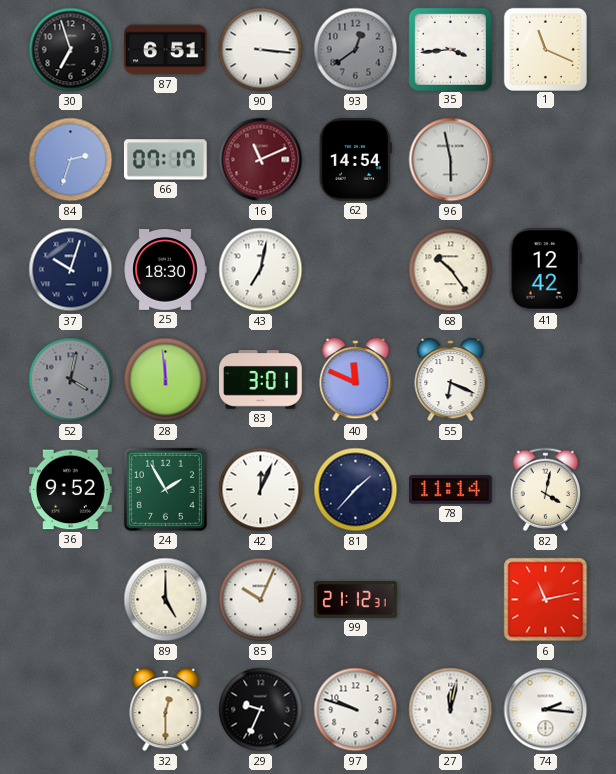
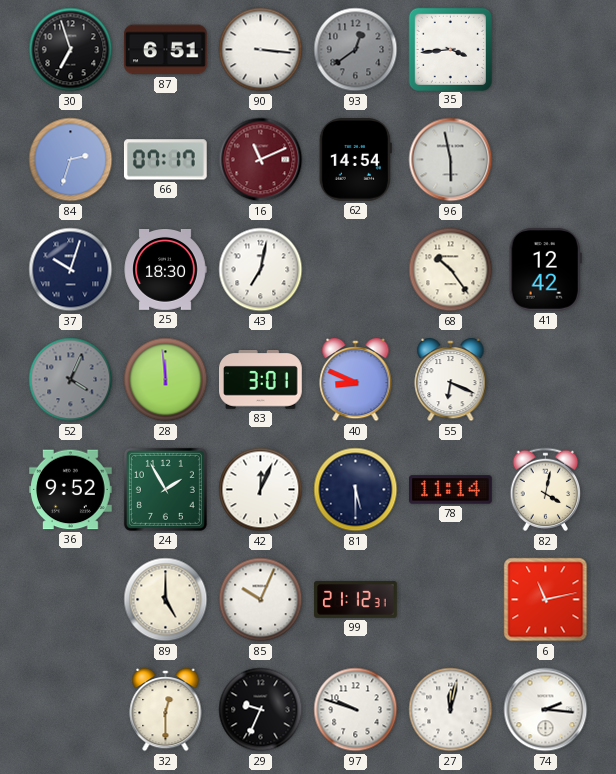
1: 11:19 -> none
52: 4:02 -> 4:04
40: 11:49 -> 8:49
81: 1:37 -> 5:30
